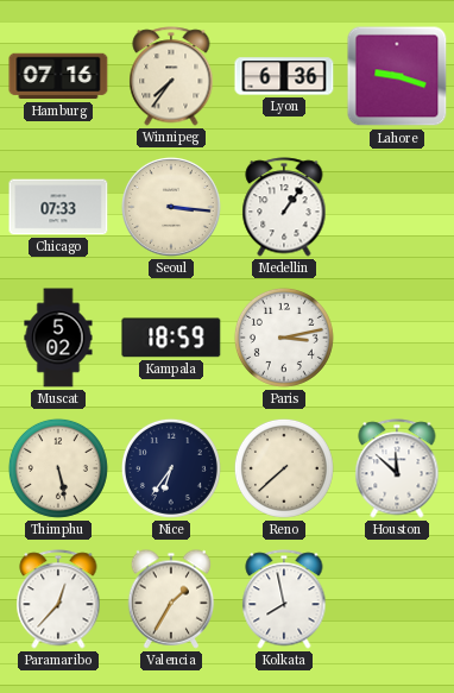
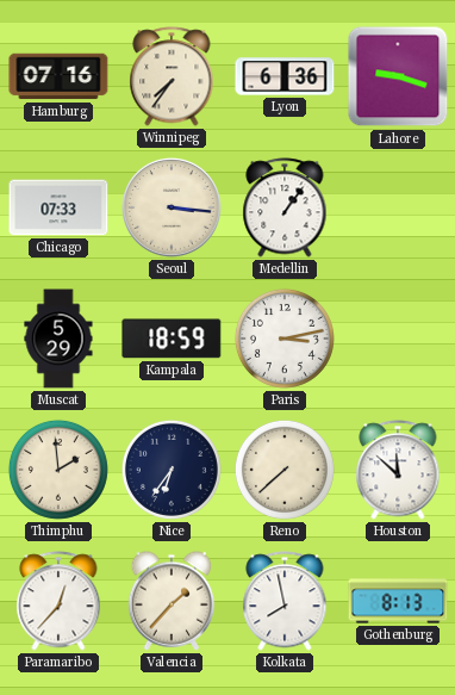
Muscat: 5:02 -> 5:29
Thimphu: 5:28 -> 1:59
Valencia: 1:35 -> 1:37
Gothenburg: none -> 8:13
